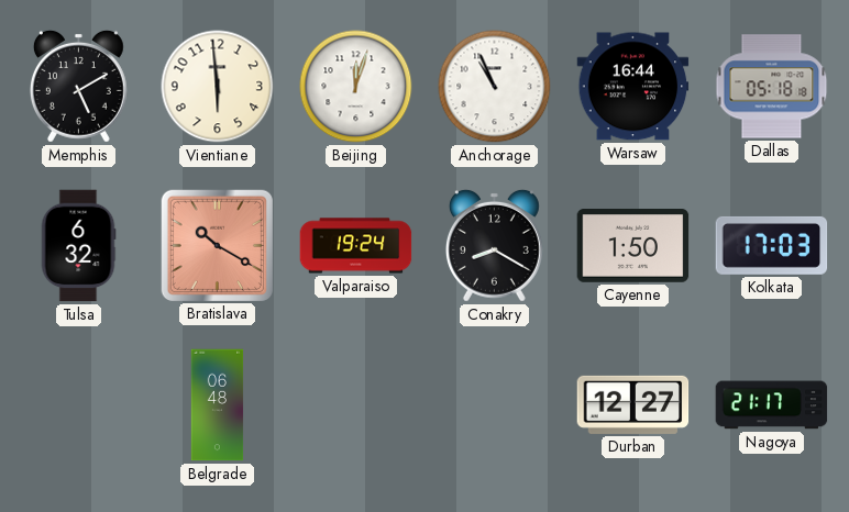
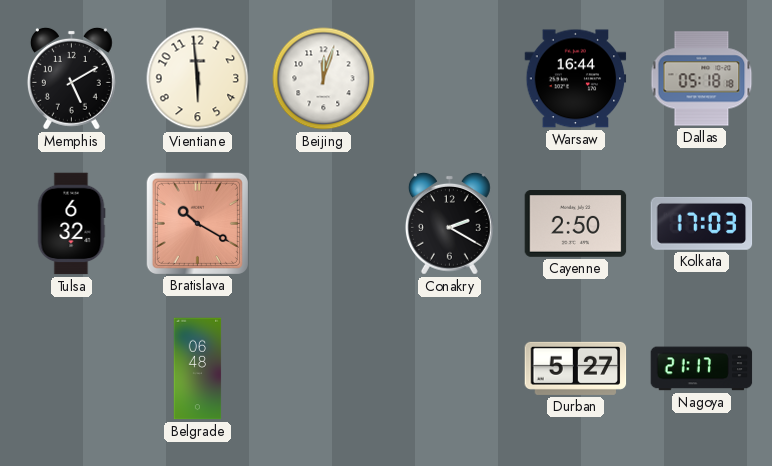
Anchorage: 10:56 -> none
Valparaiso: 19:24 -> none
Conakry: 8:20 -> 2:20
Cayenne: 1:50 -> 2:50
Durban: 12:27 -> 5:27
